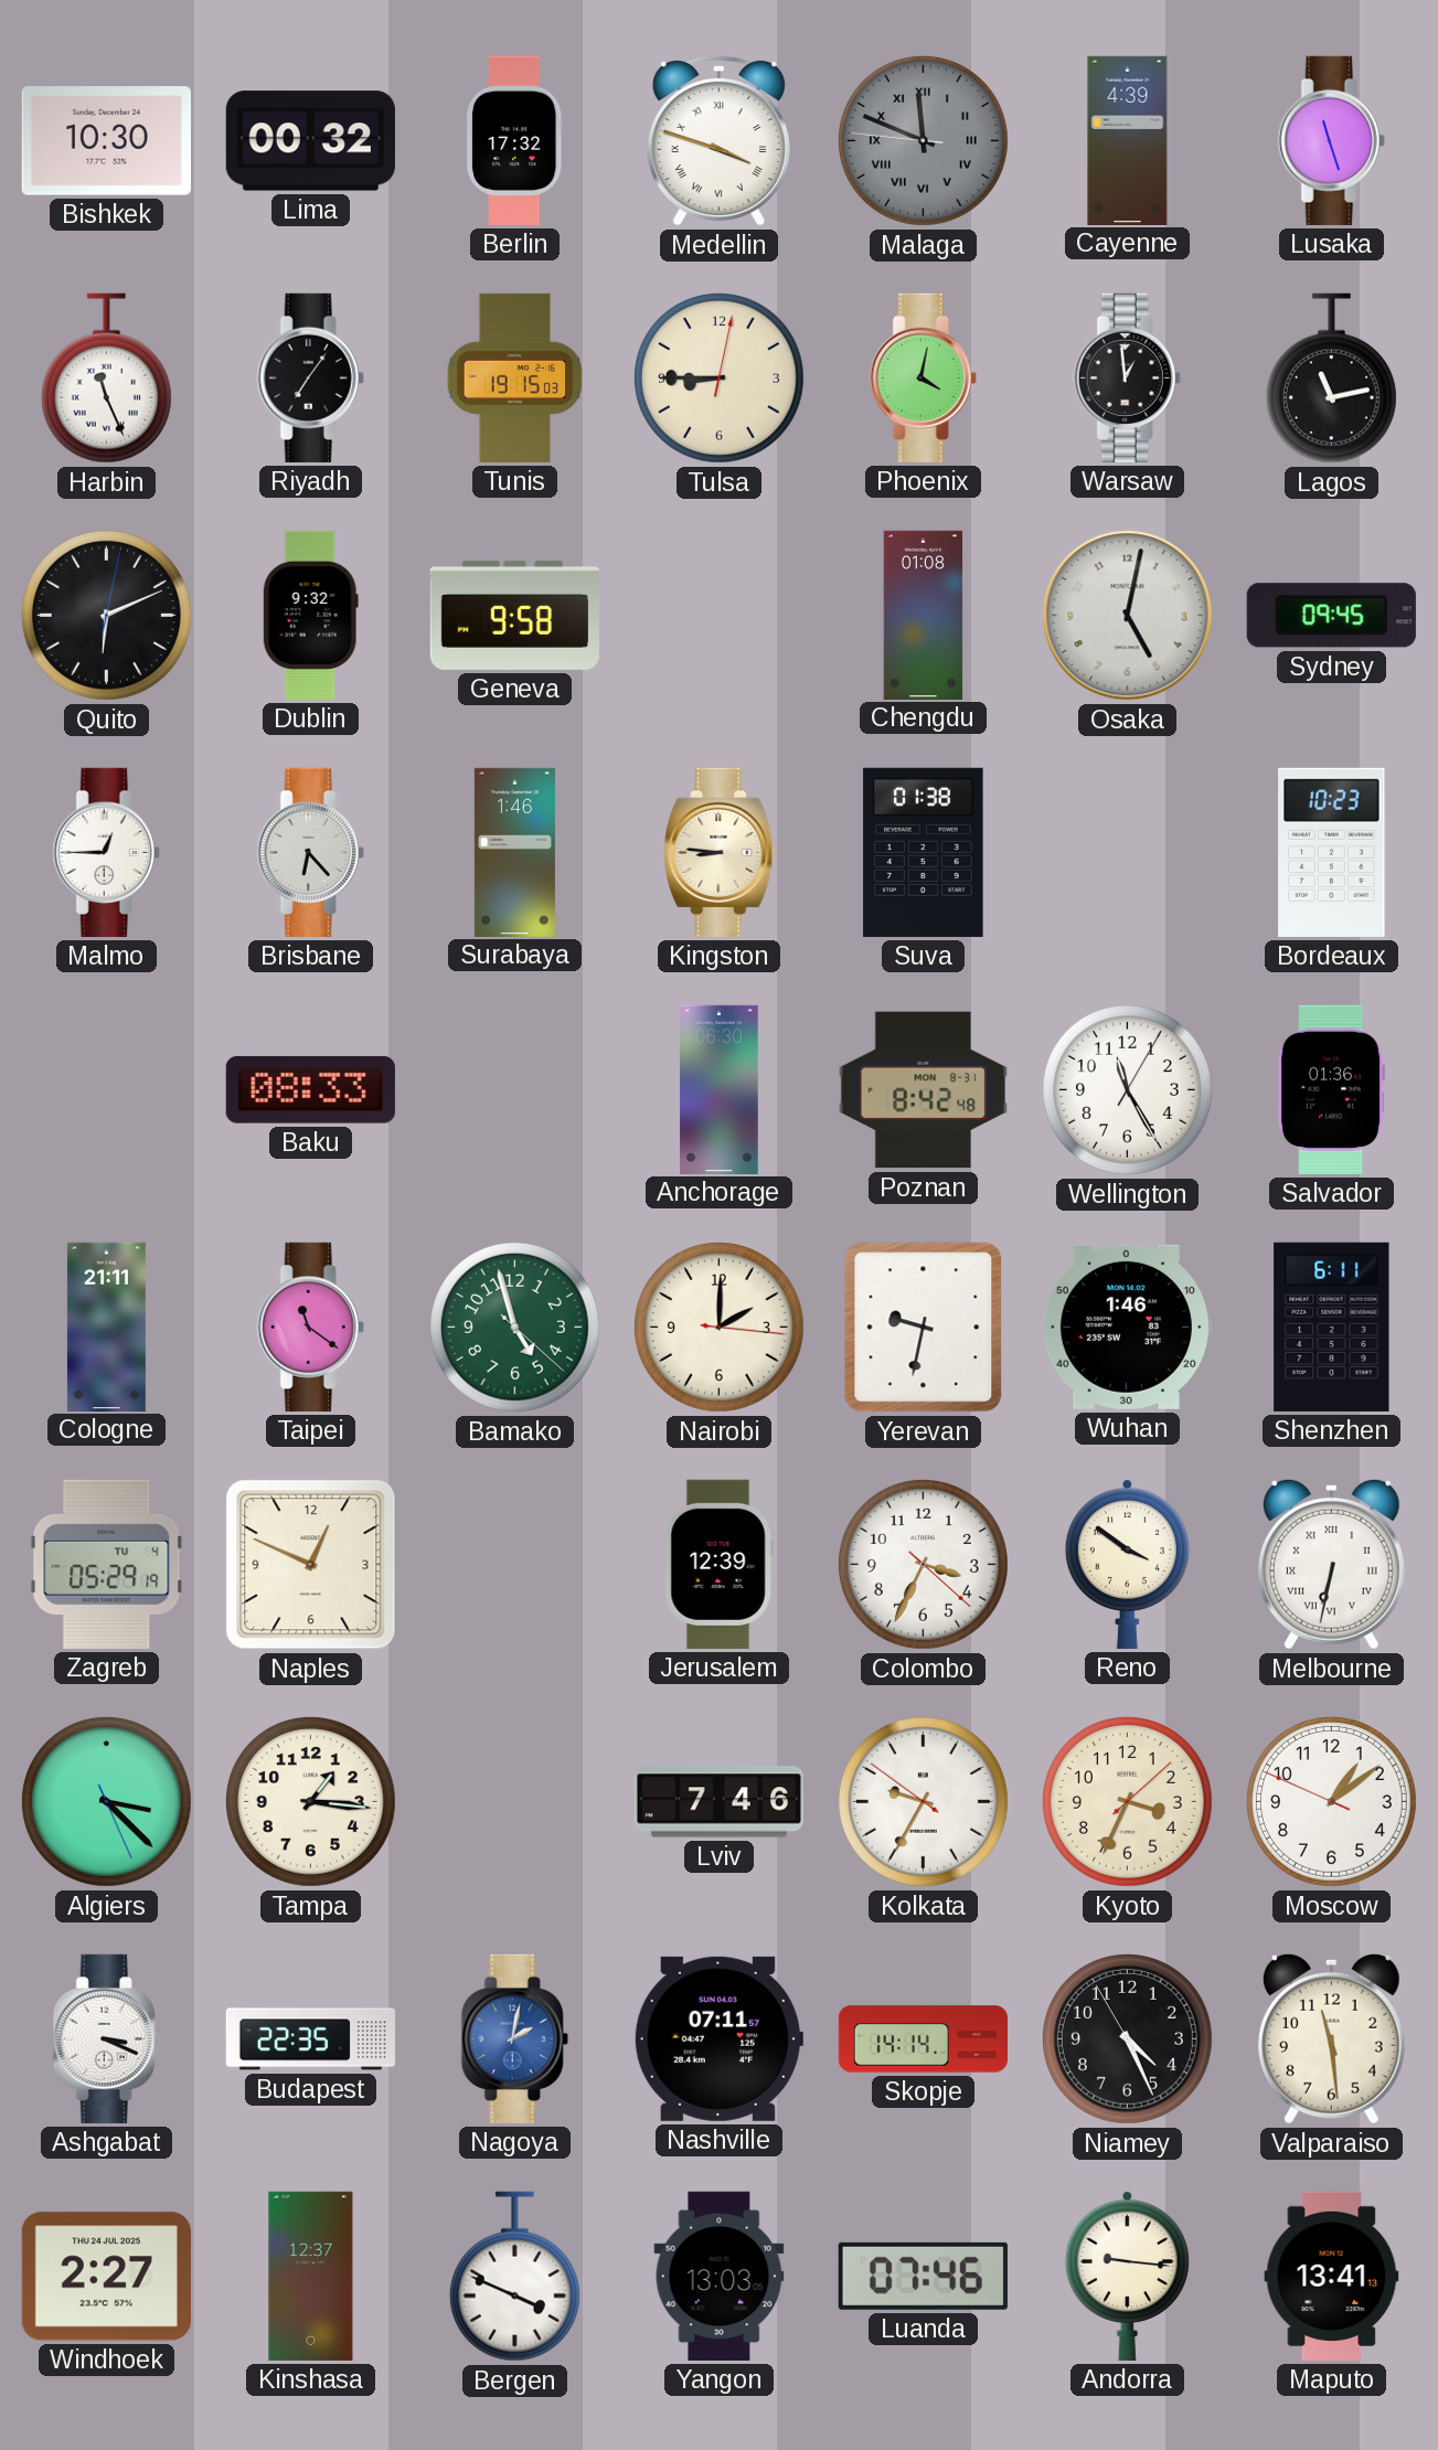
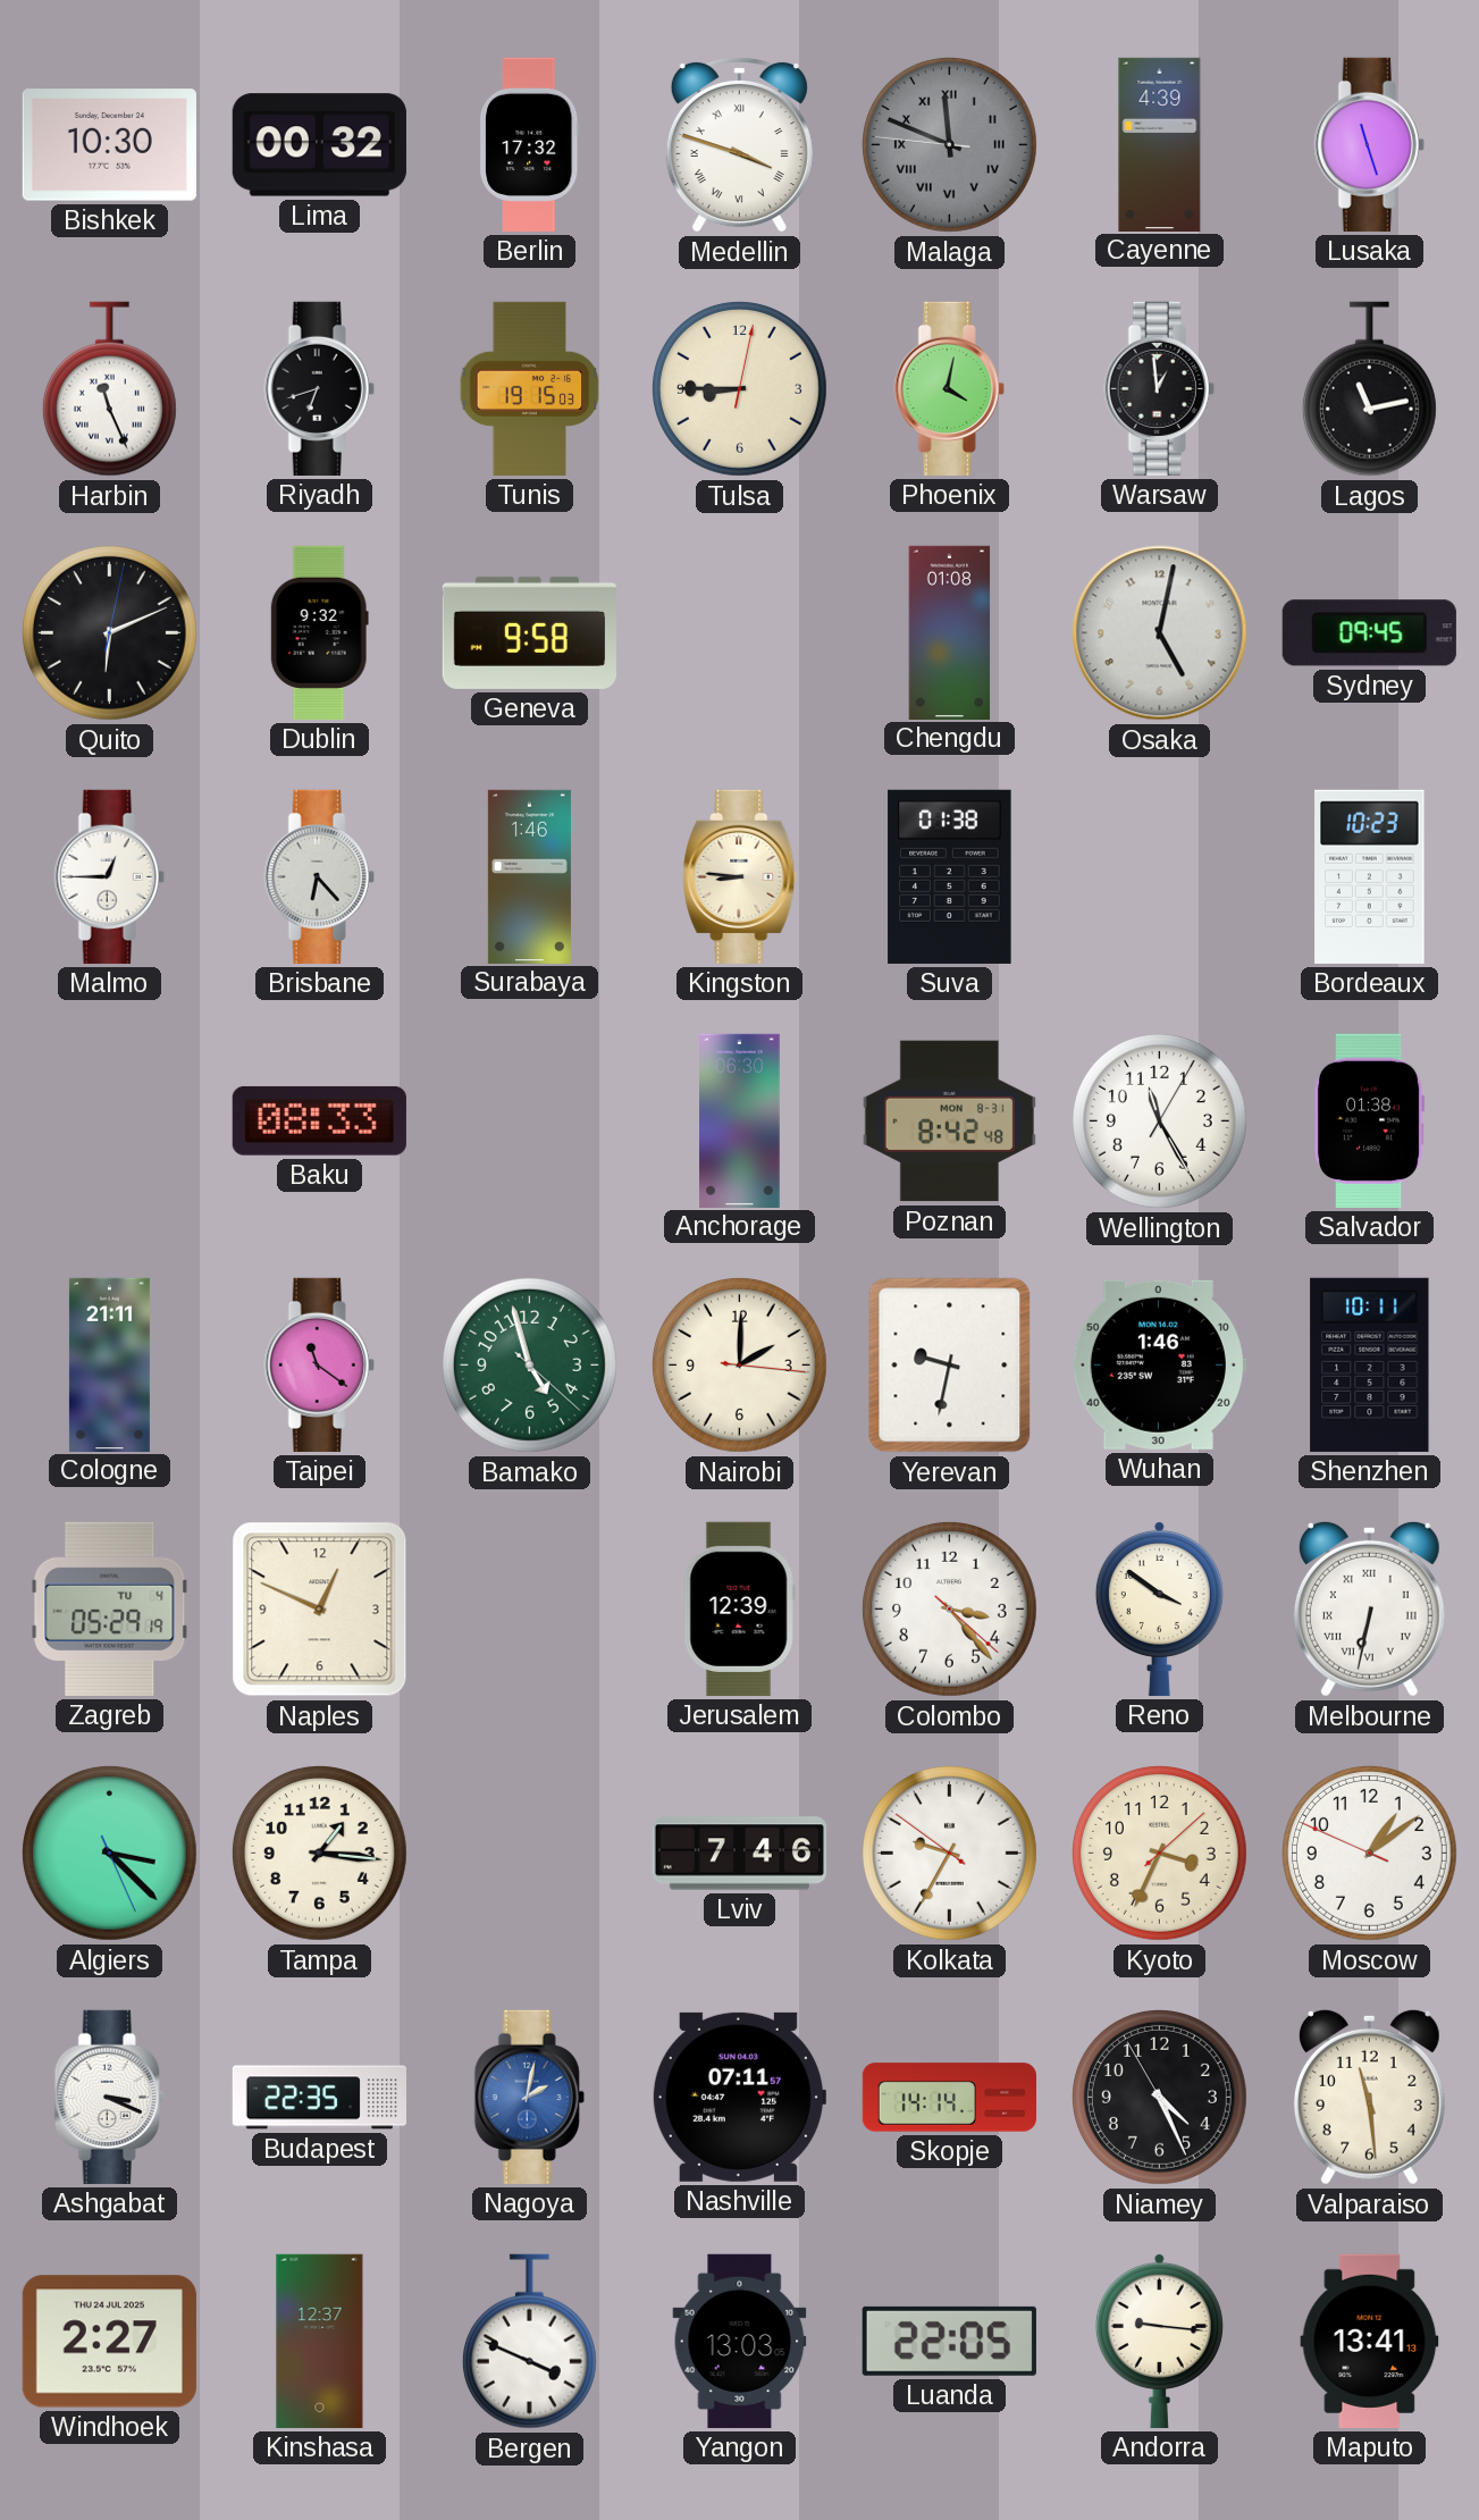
Riyadh: 7:06 -> 6:42
Salvador: 01:36 -> 01:38
Shenzhen: 6:11 -> 10:11
Colombo: 3:34 -> 3:23
Luanda: 07:46 -> 22:05
